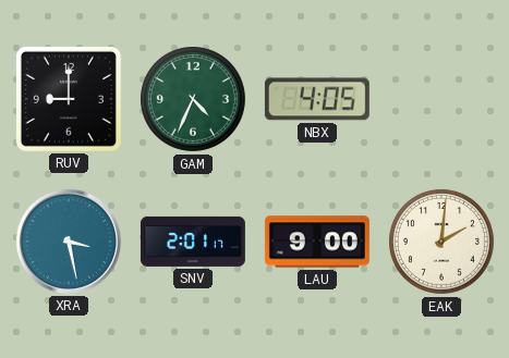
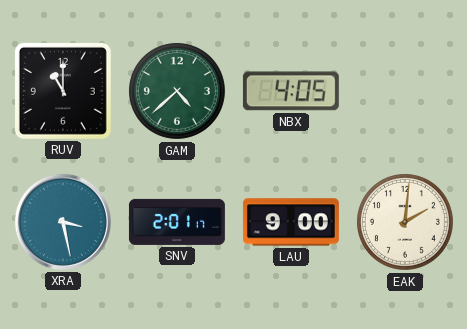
RUV: 9:00 -> 11:00
GAM: 4:34 -> 4:38
